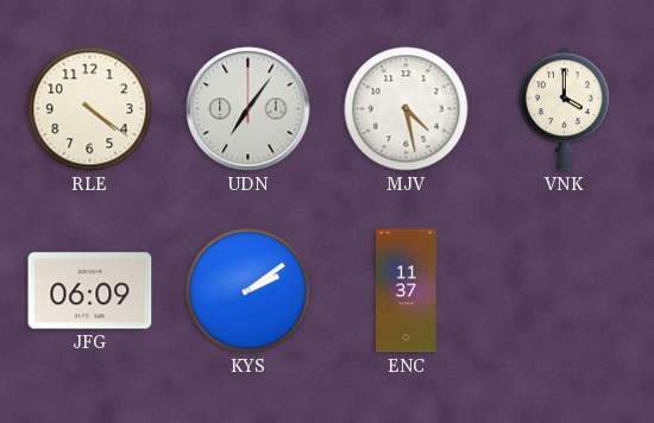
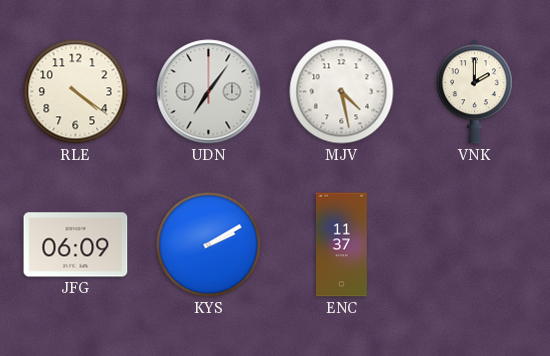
VNK: 4:00 -> 2:00
KYS: 2:09 -> 2:10
